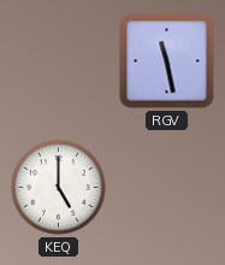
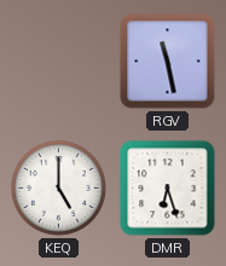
DMR: none -> 6:27
